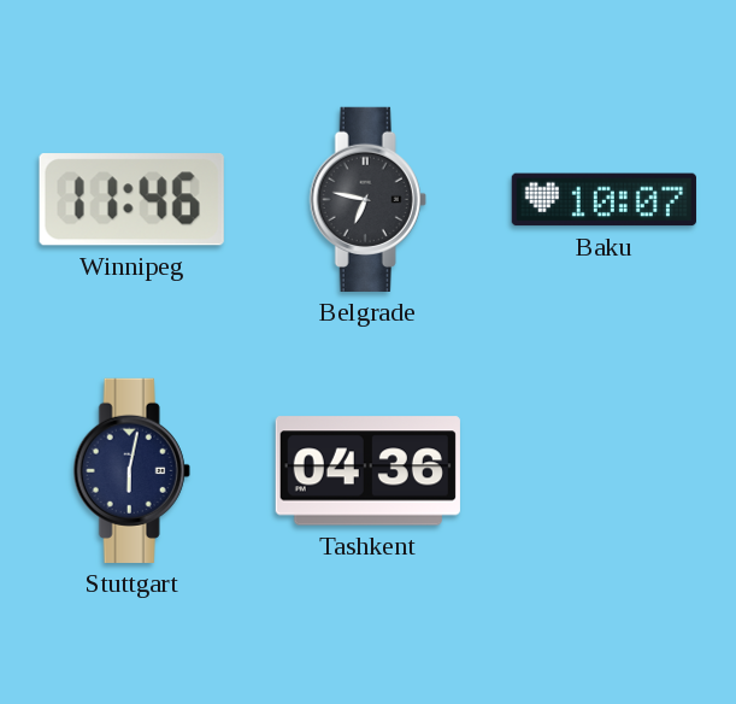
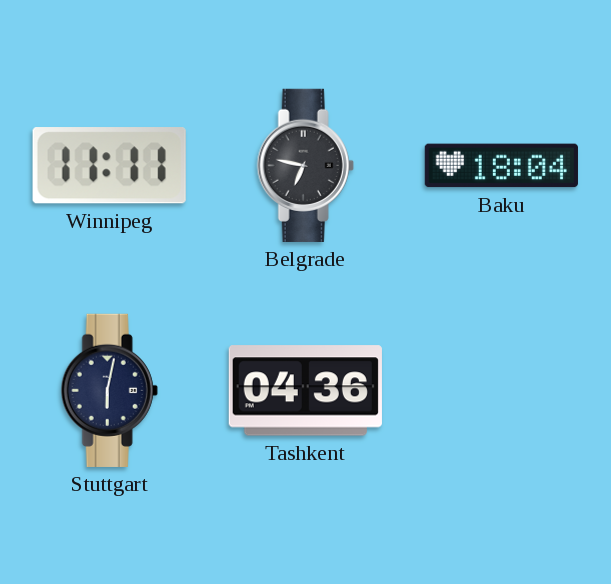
Winnipeg: 11:46 -> 11:11
Baku: 10:07 -> 18:04
